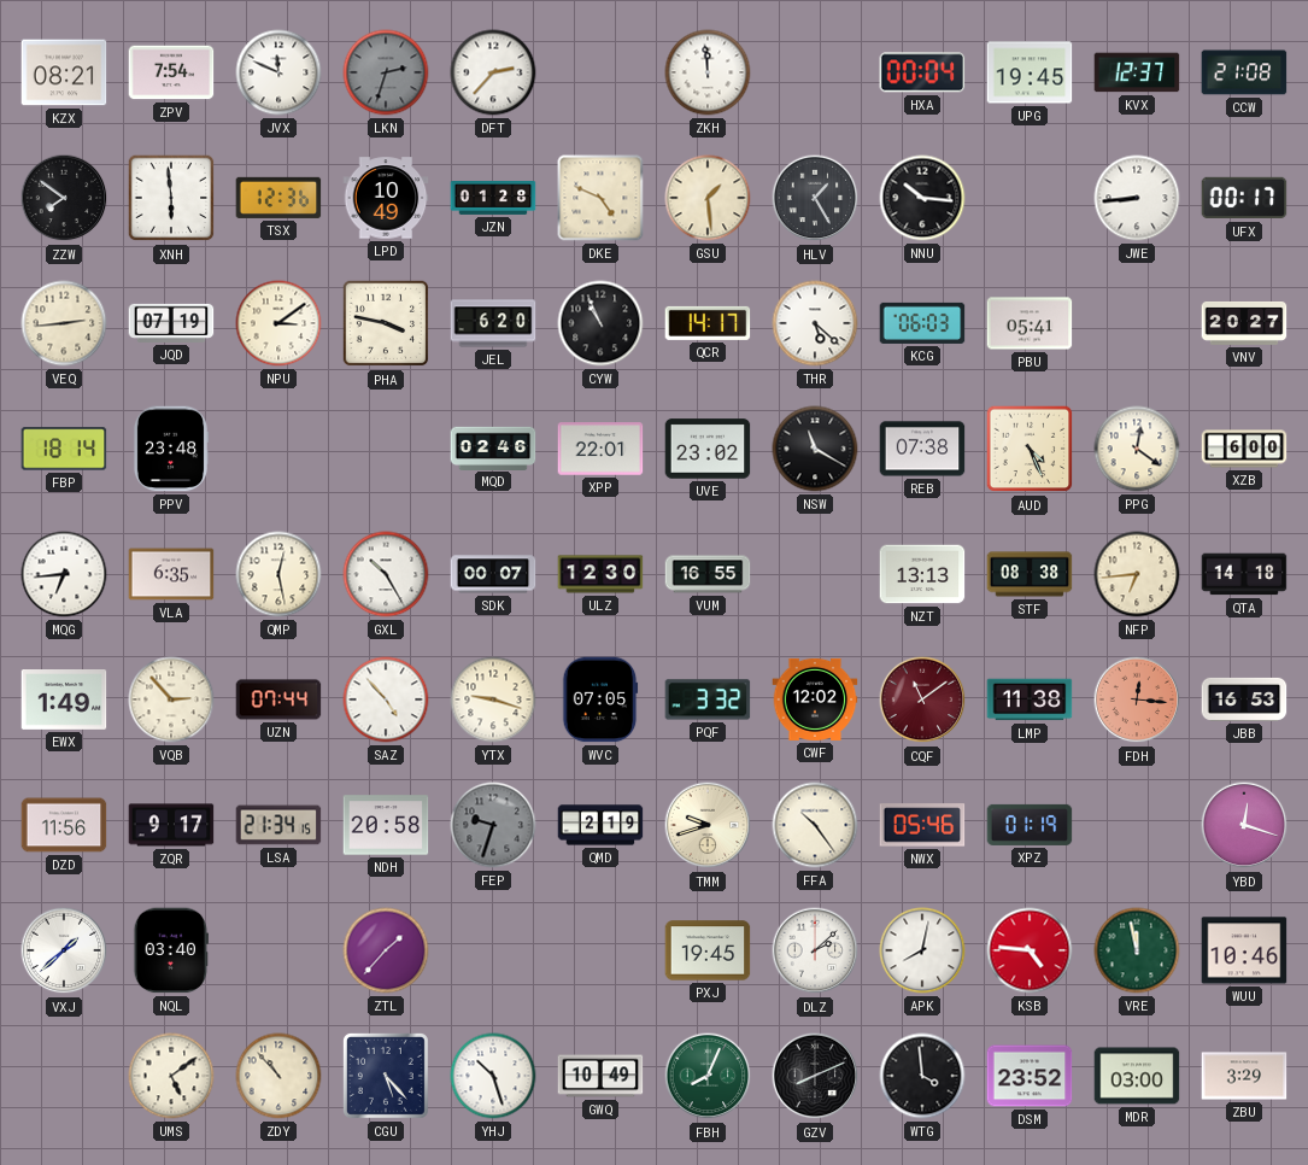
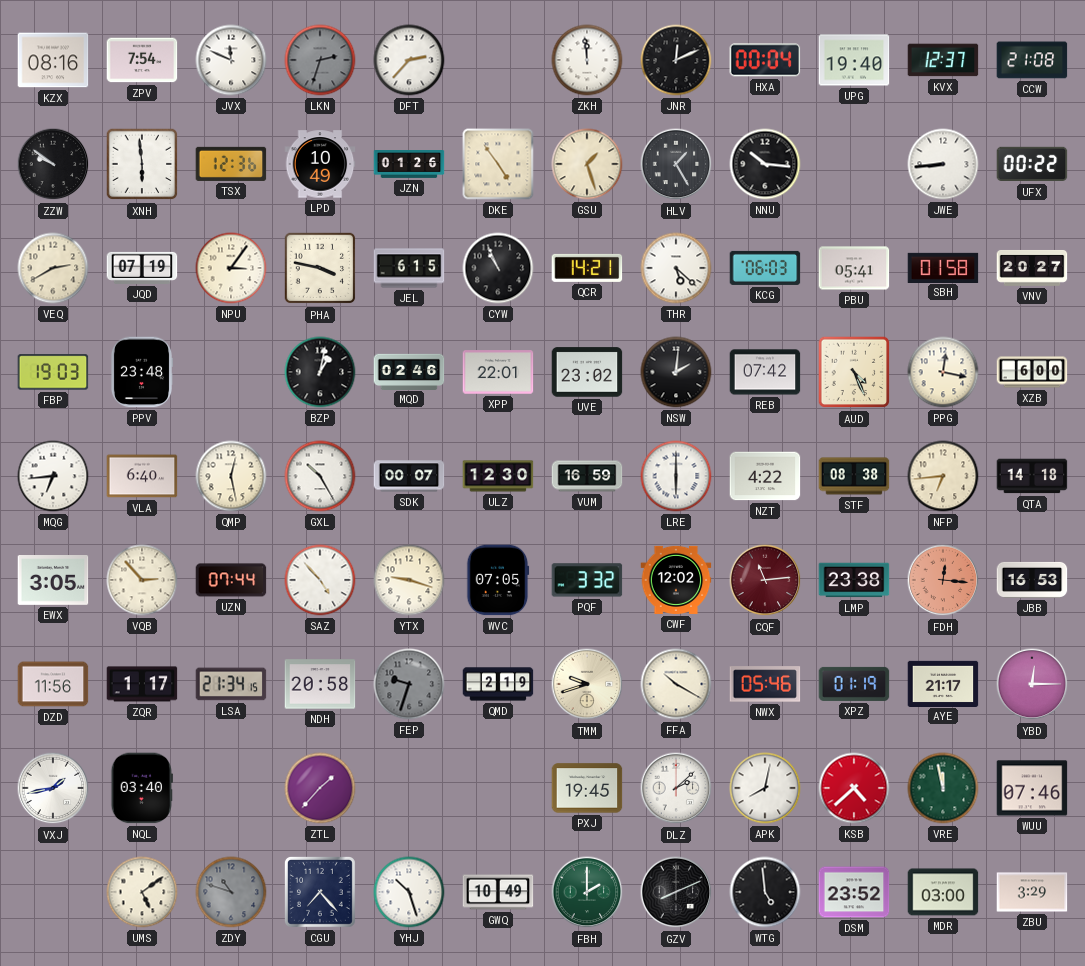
KZX: 08:21 -> 08:16
JNR: none -> 12:11
UPG: 19:45 -> 19:40
ZZW: 7:51 -> 9:51
JZN: 01:28 -> 01:26
DKE: 4:49 -> 4:54
GSU: 1:29 -> 1:27
UFX: 00:17 -> 00:22
VEQ: 2:44 -> 2:40
NPU: 3:09 -> 3:06
JEL: 6:20 -> 6:15
QCR: 14:17 -> 14:21
SBH: none -> 01:58
FBP: 18:14 -> 19:03
BZP: none -> 1:02
NSW: 11:20 -> 2:01
REB: 07:38 -> 07:42
PPG: 12:21 -> 12:17
VLA: 6:35 -> 6:40
VUM: 16:55 -> 16:59
LRE: none -> 6:00
NZT: 13:13 -> 4:22
EWX: 1:49 -> 3:05
CQF: 11:09 -> 11:14
LMP: 11:38 -> 23:38
ZQR: 9:17 -> 1:17
FFA: 10:24 -> 10:20
AYE: none -> 21:17
YBD: 12:18 -> 12:15
VXJ: 1:38 -> 1:43
KSB: 4:46 -> 4:38
WUU: 10:46 -> 07:46
ZDY: 10:53 -> 10:48
ZDY dial: cream -> grey
CGU: 5:23 -> 7:23
FBH: 8:04 -> 2:00
WTG: 3:59 -> 4:59
